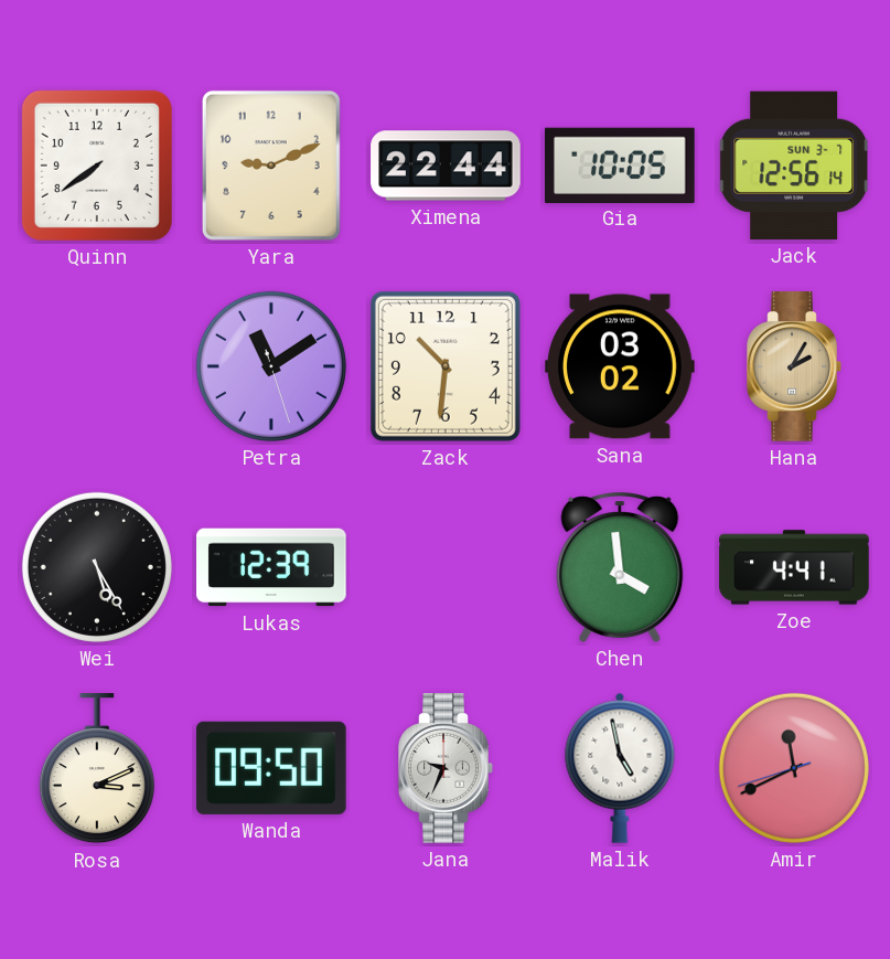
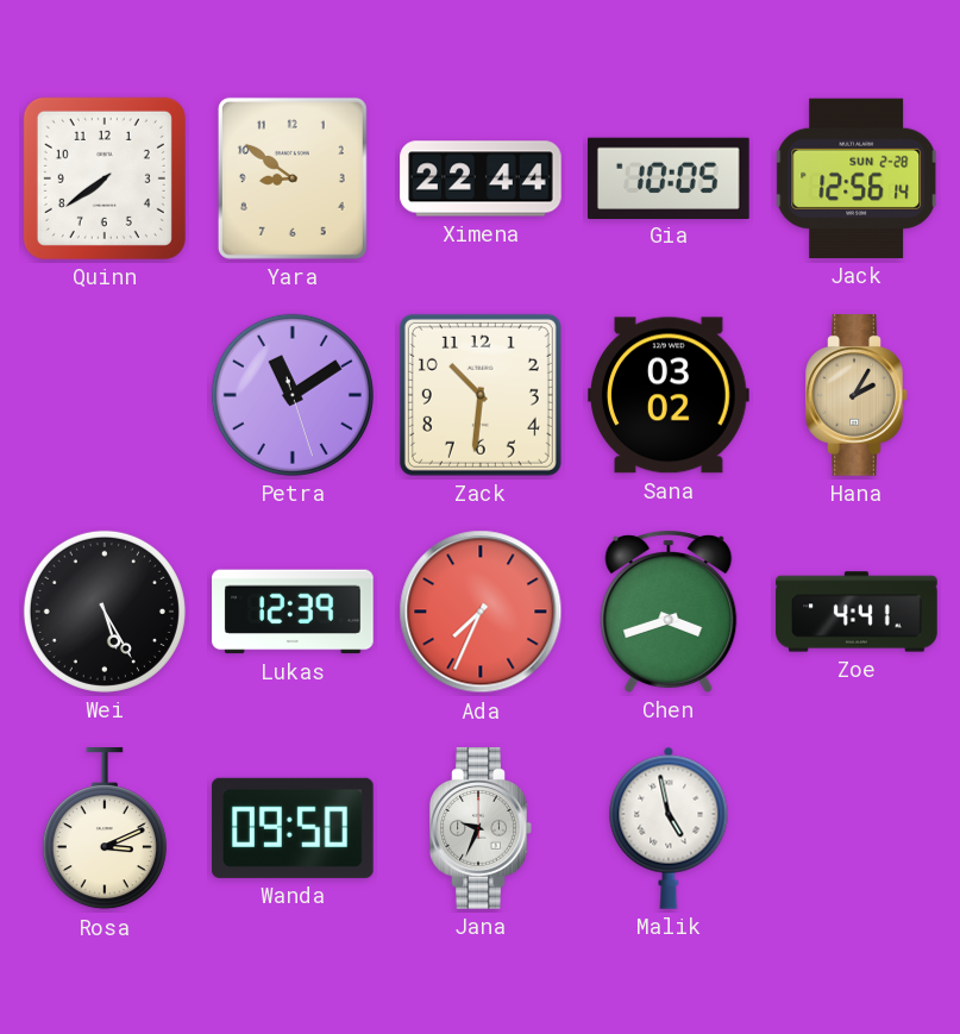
Yara: 9:11 -> 8:51
Jack date: SUN 3-7 -> SUN 2-28
Ada: none -> 7:34
Chen: 3:59 -> 3:42
Amir: 11:40 -> none
